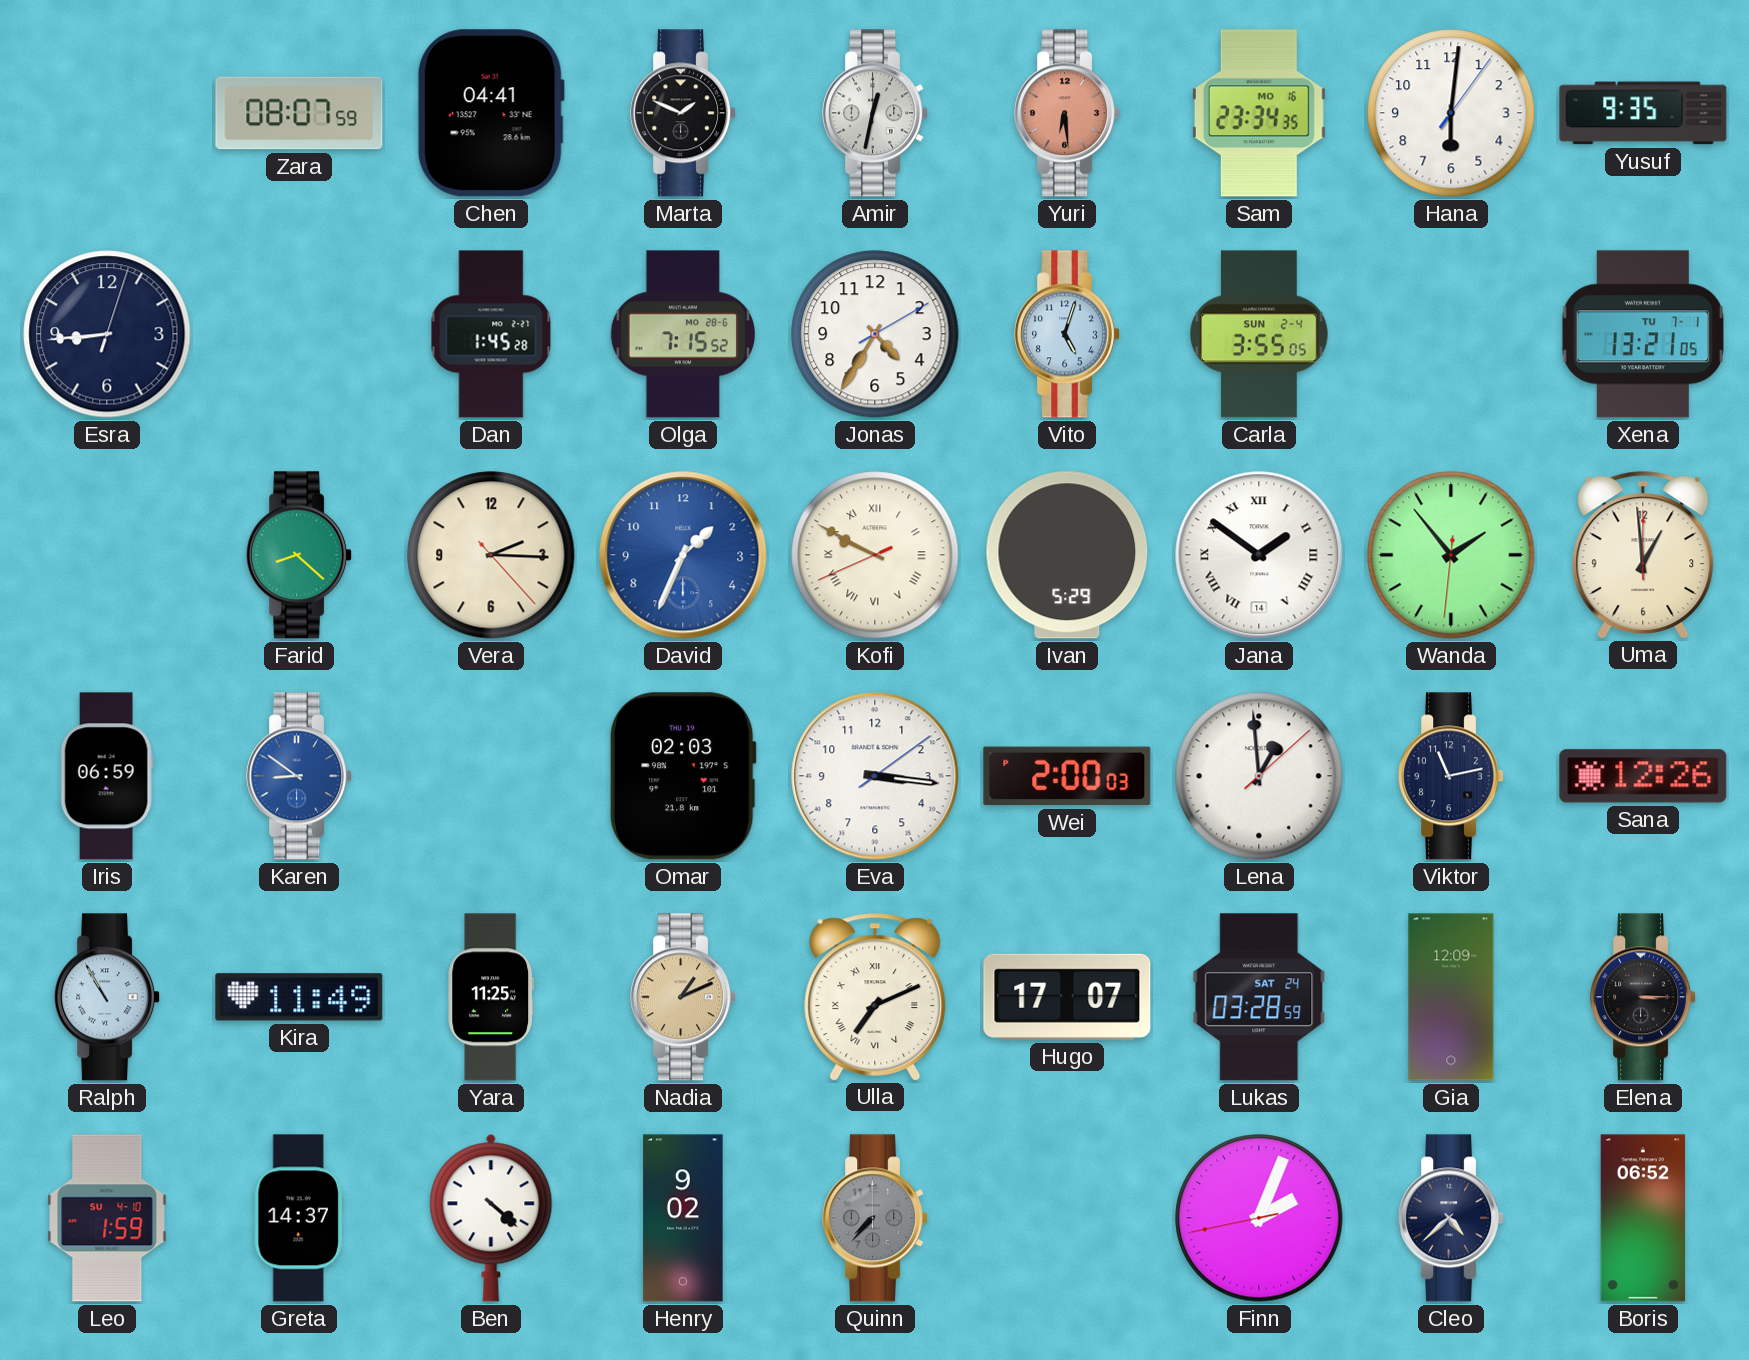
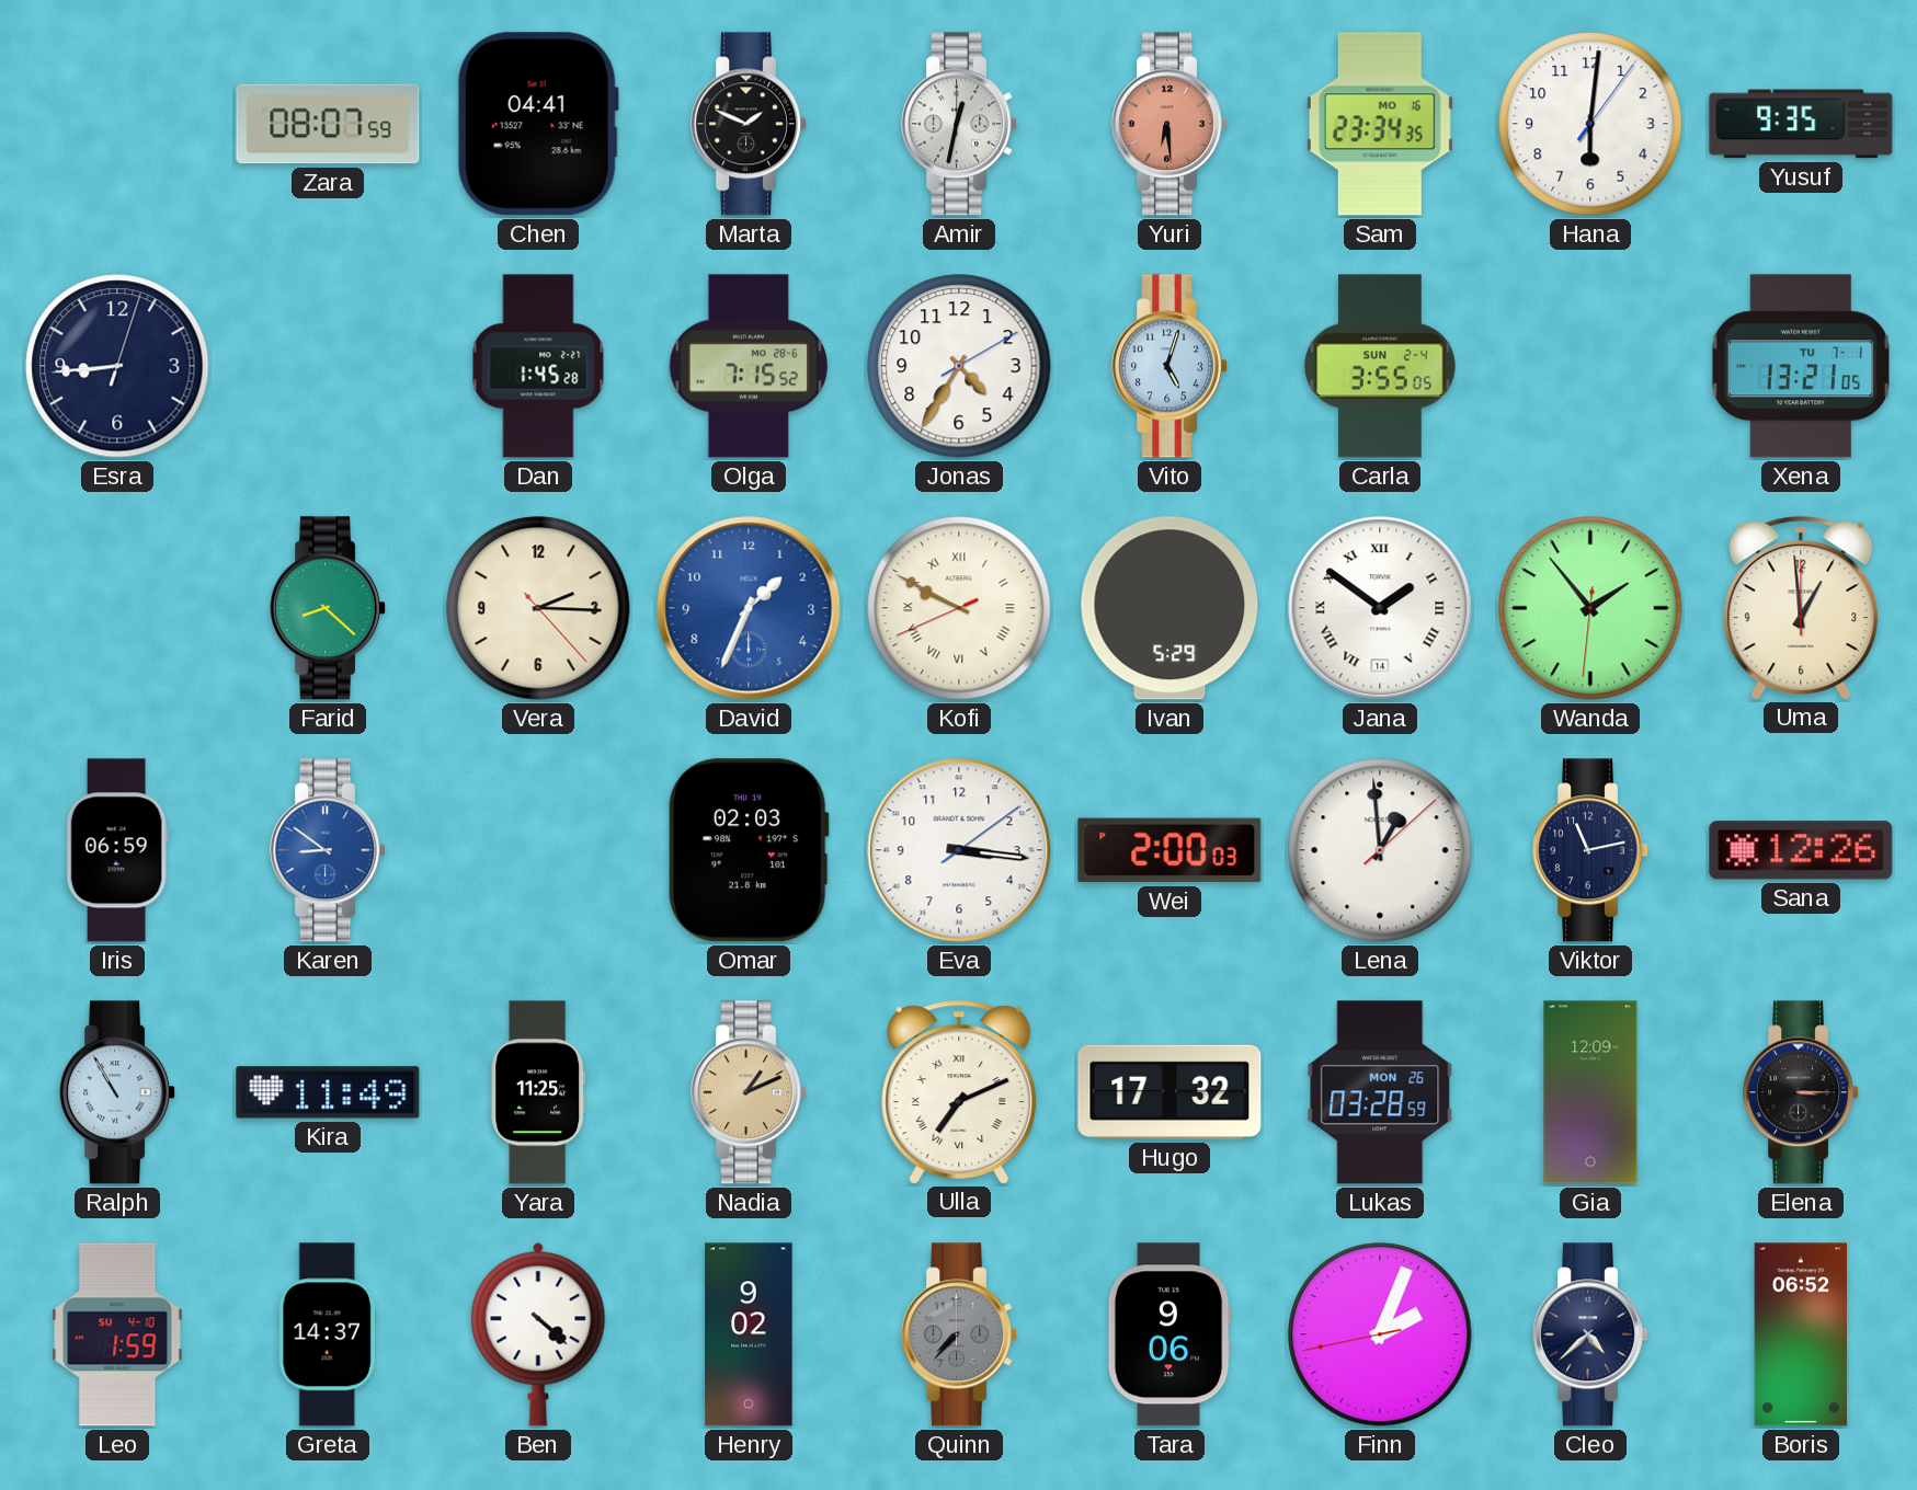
Hugo: 17:07 -> 17:32
Lukas date: SAT 24 -> MON 26
Tara: none -> 9:06
